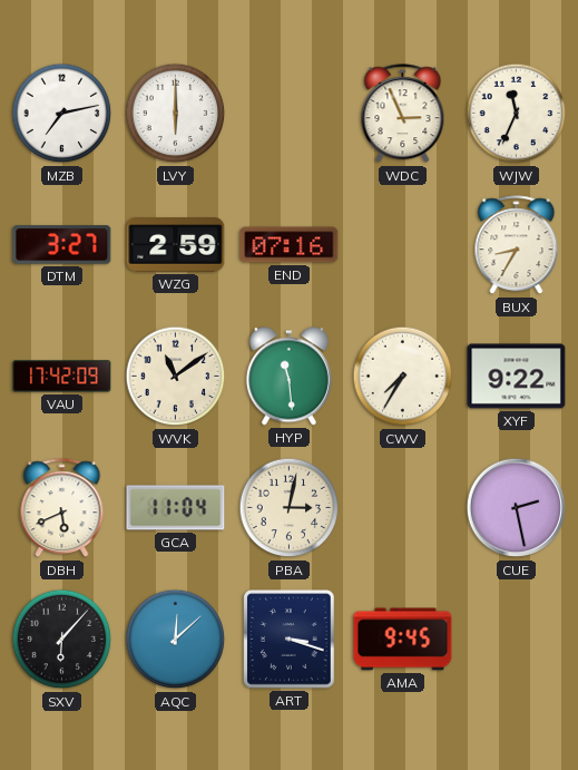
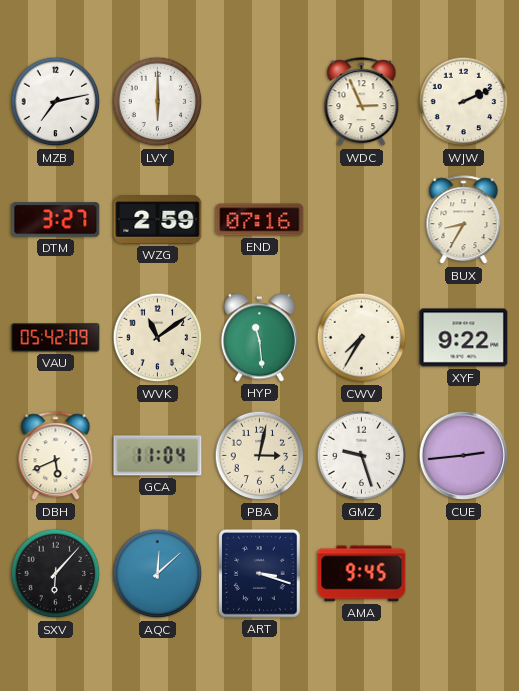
WJW: 11:34 -> 2:11
VAU: 17:42 -> 05:42
GMZ: none -> 9:27
CUE: 2:28 -> 2:44
